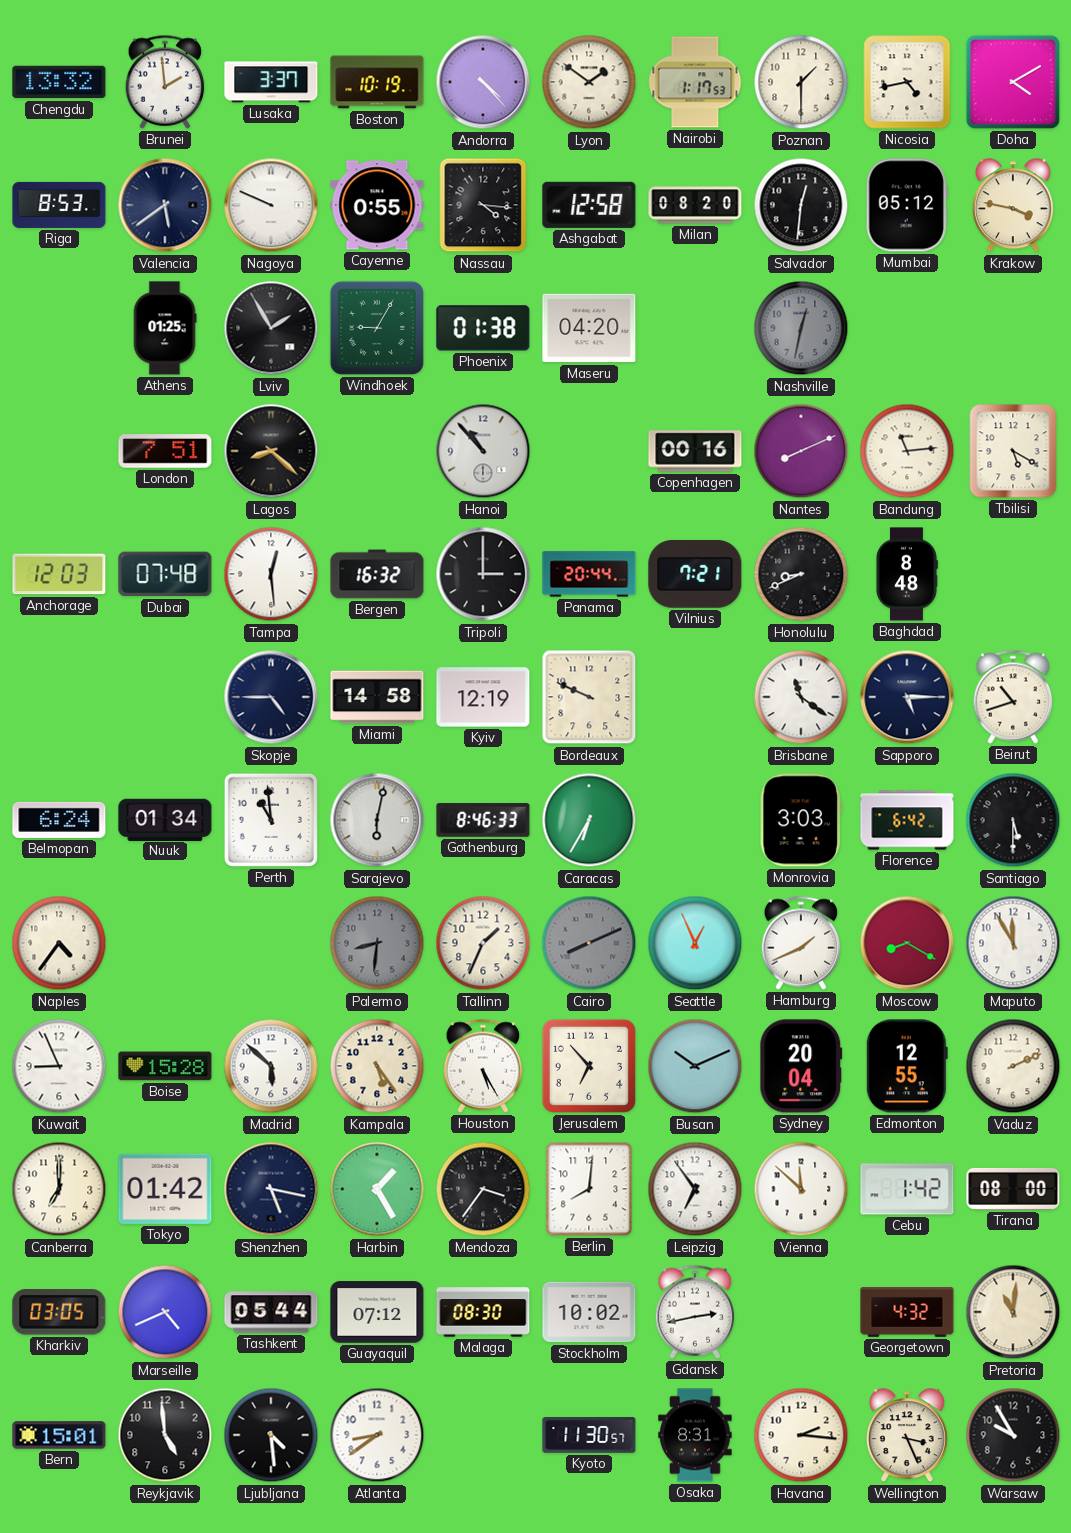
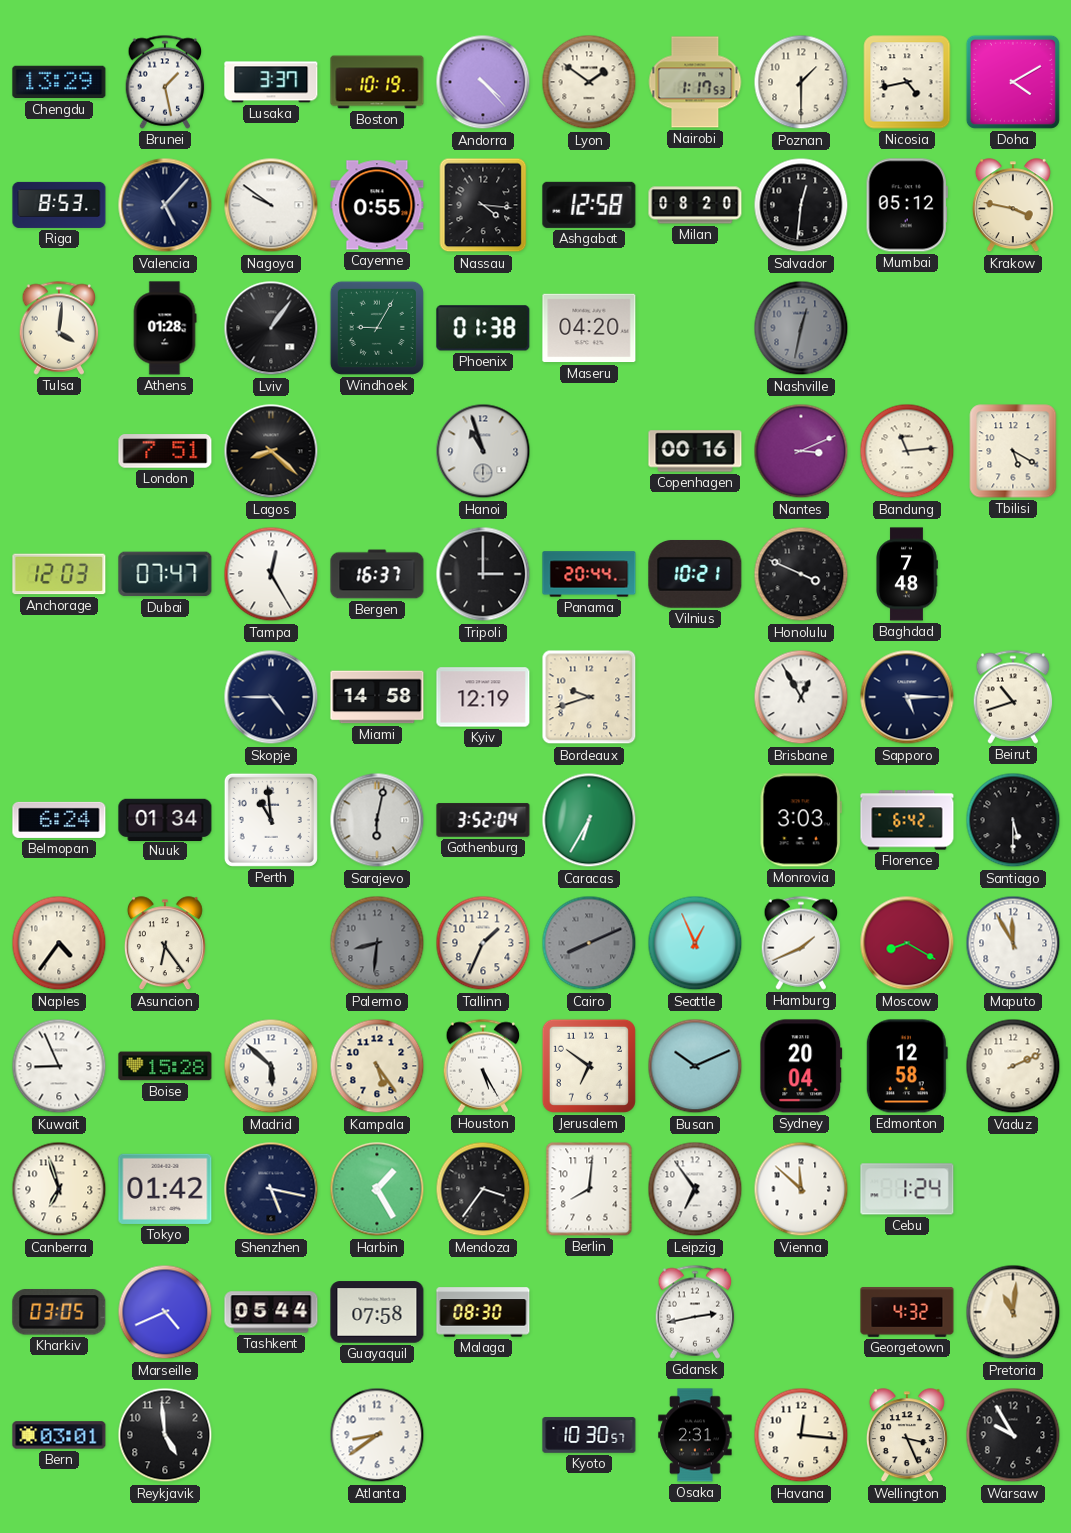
Chengdu: 13:32 -> 13:29
Brunei: 1:59 -> 1:28
Valencia: 5:39 -> 5:07
Nagoya: 9:49 -> 9:51
Tulsa: none -> 4:01
Athens: 01:25 -> 01:28
Lviv: 1:55 -> 1:06
Hanoi: 10:53 -> 10:57
Nantes: 8:11 -> 3:11
Dubai: 07:48 -> 07:47
Tampa: 12:29 -> 12:25
Bergen: 16:32 -> 16:37
Vilnius: 7:21 -> 10:21
Honolulu: 8:41 -> 3:49
Baghdad: 8:48 -> 7:48
Bordeaux: 9:49 -> 9:42
Brisbane: 11:21 -> 12:55
Gothenburg: 8:46 -> 3:52
Asuncion: none -> 6:24
Jerusalem: 6:53 -> 6:51
Edmonton: 12:55 -> 12:58
Canberra: 7:00 -> 6:57
Cebu: 1:42 -> 1:24
Tirana: 08:00 -> none
Guayaquil: 07:12 -> 07:58
Stockholm: 10:02 -> none
Bern: 15:01 -> 03:01
Ljubljana: 4:29 -> none
Kyoto: 11:30 -> 10:30
Osaka: 8:31 -> 2:31
Havana: 2:16 -> 12:16
